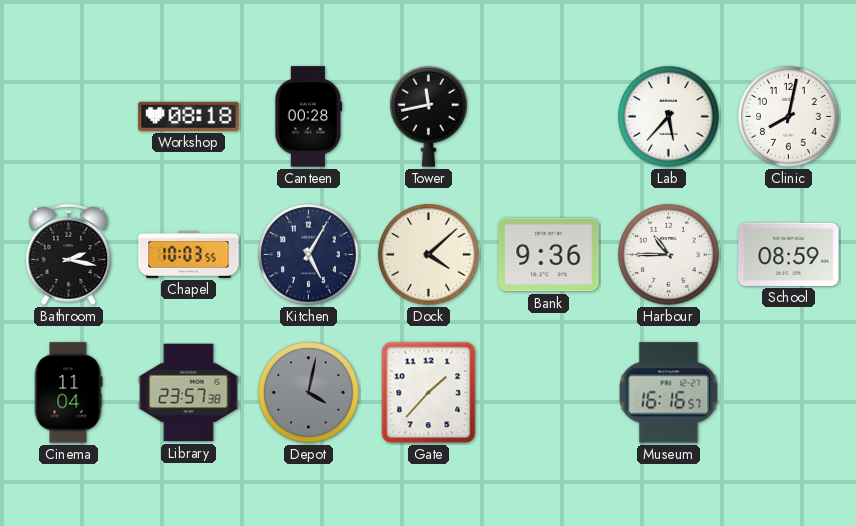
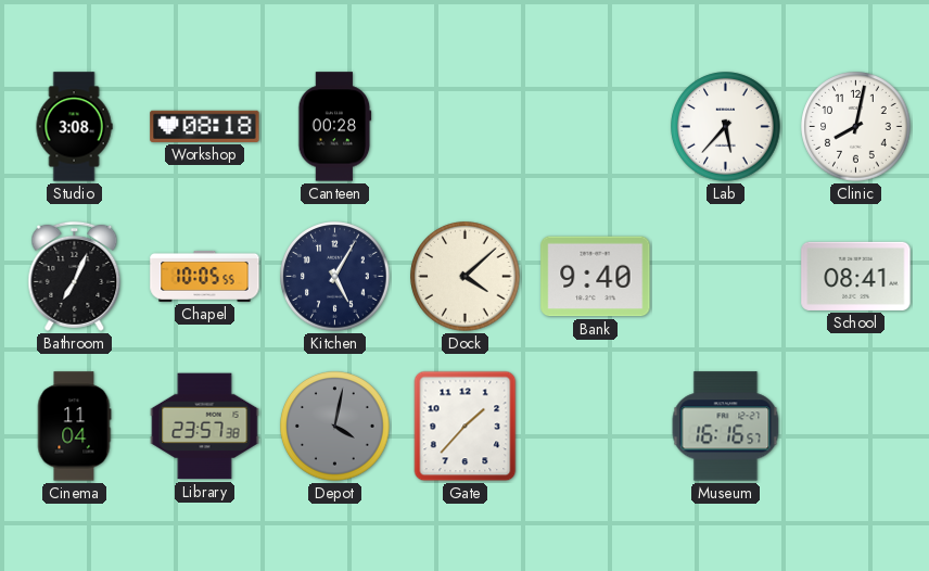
Studio: none -> 3:08
Tower: 11:43 -> none
Bathroom: 2:17 -> 7:04
Chapel: 10:03 -> 10:05
Bank: 9:36 -> 9:40
Harbour: 10:45 -> none
School: 08:59 -> 08:41
